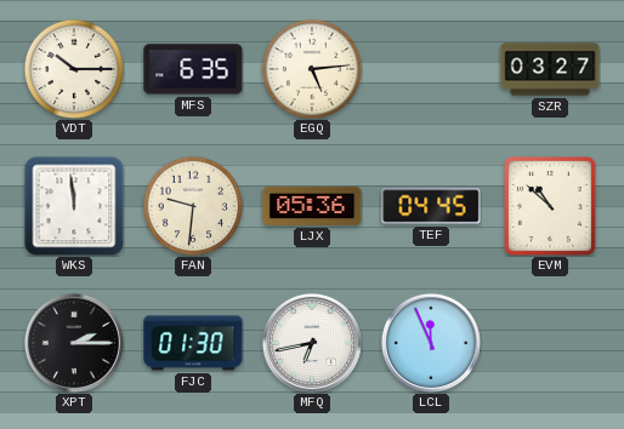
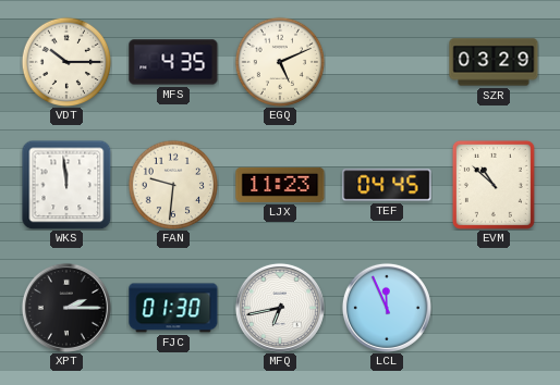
MFS: 6:35 -> 4:35
EGQ: 5:14 -> 5:11
SZR: 03:27 -> 03:29
LJX: 05:36 -> 11:23
